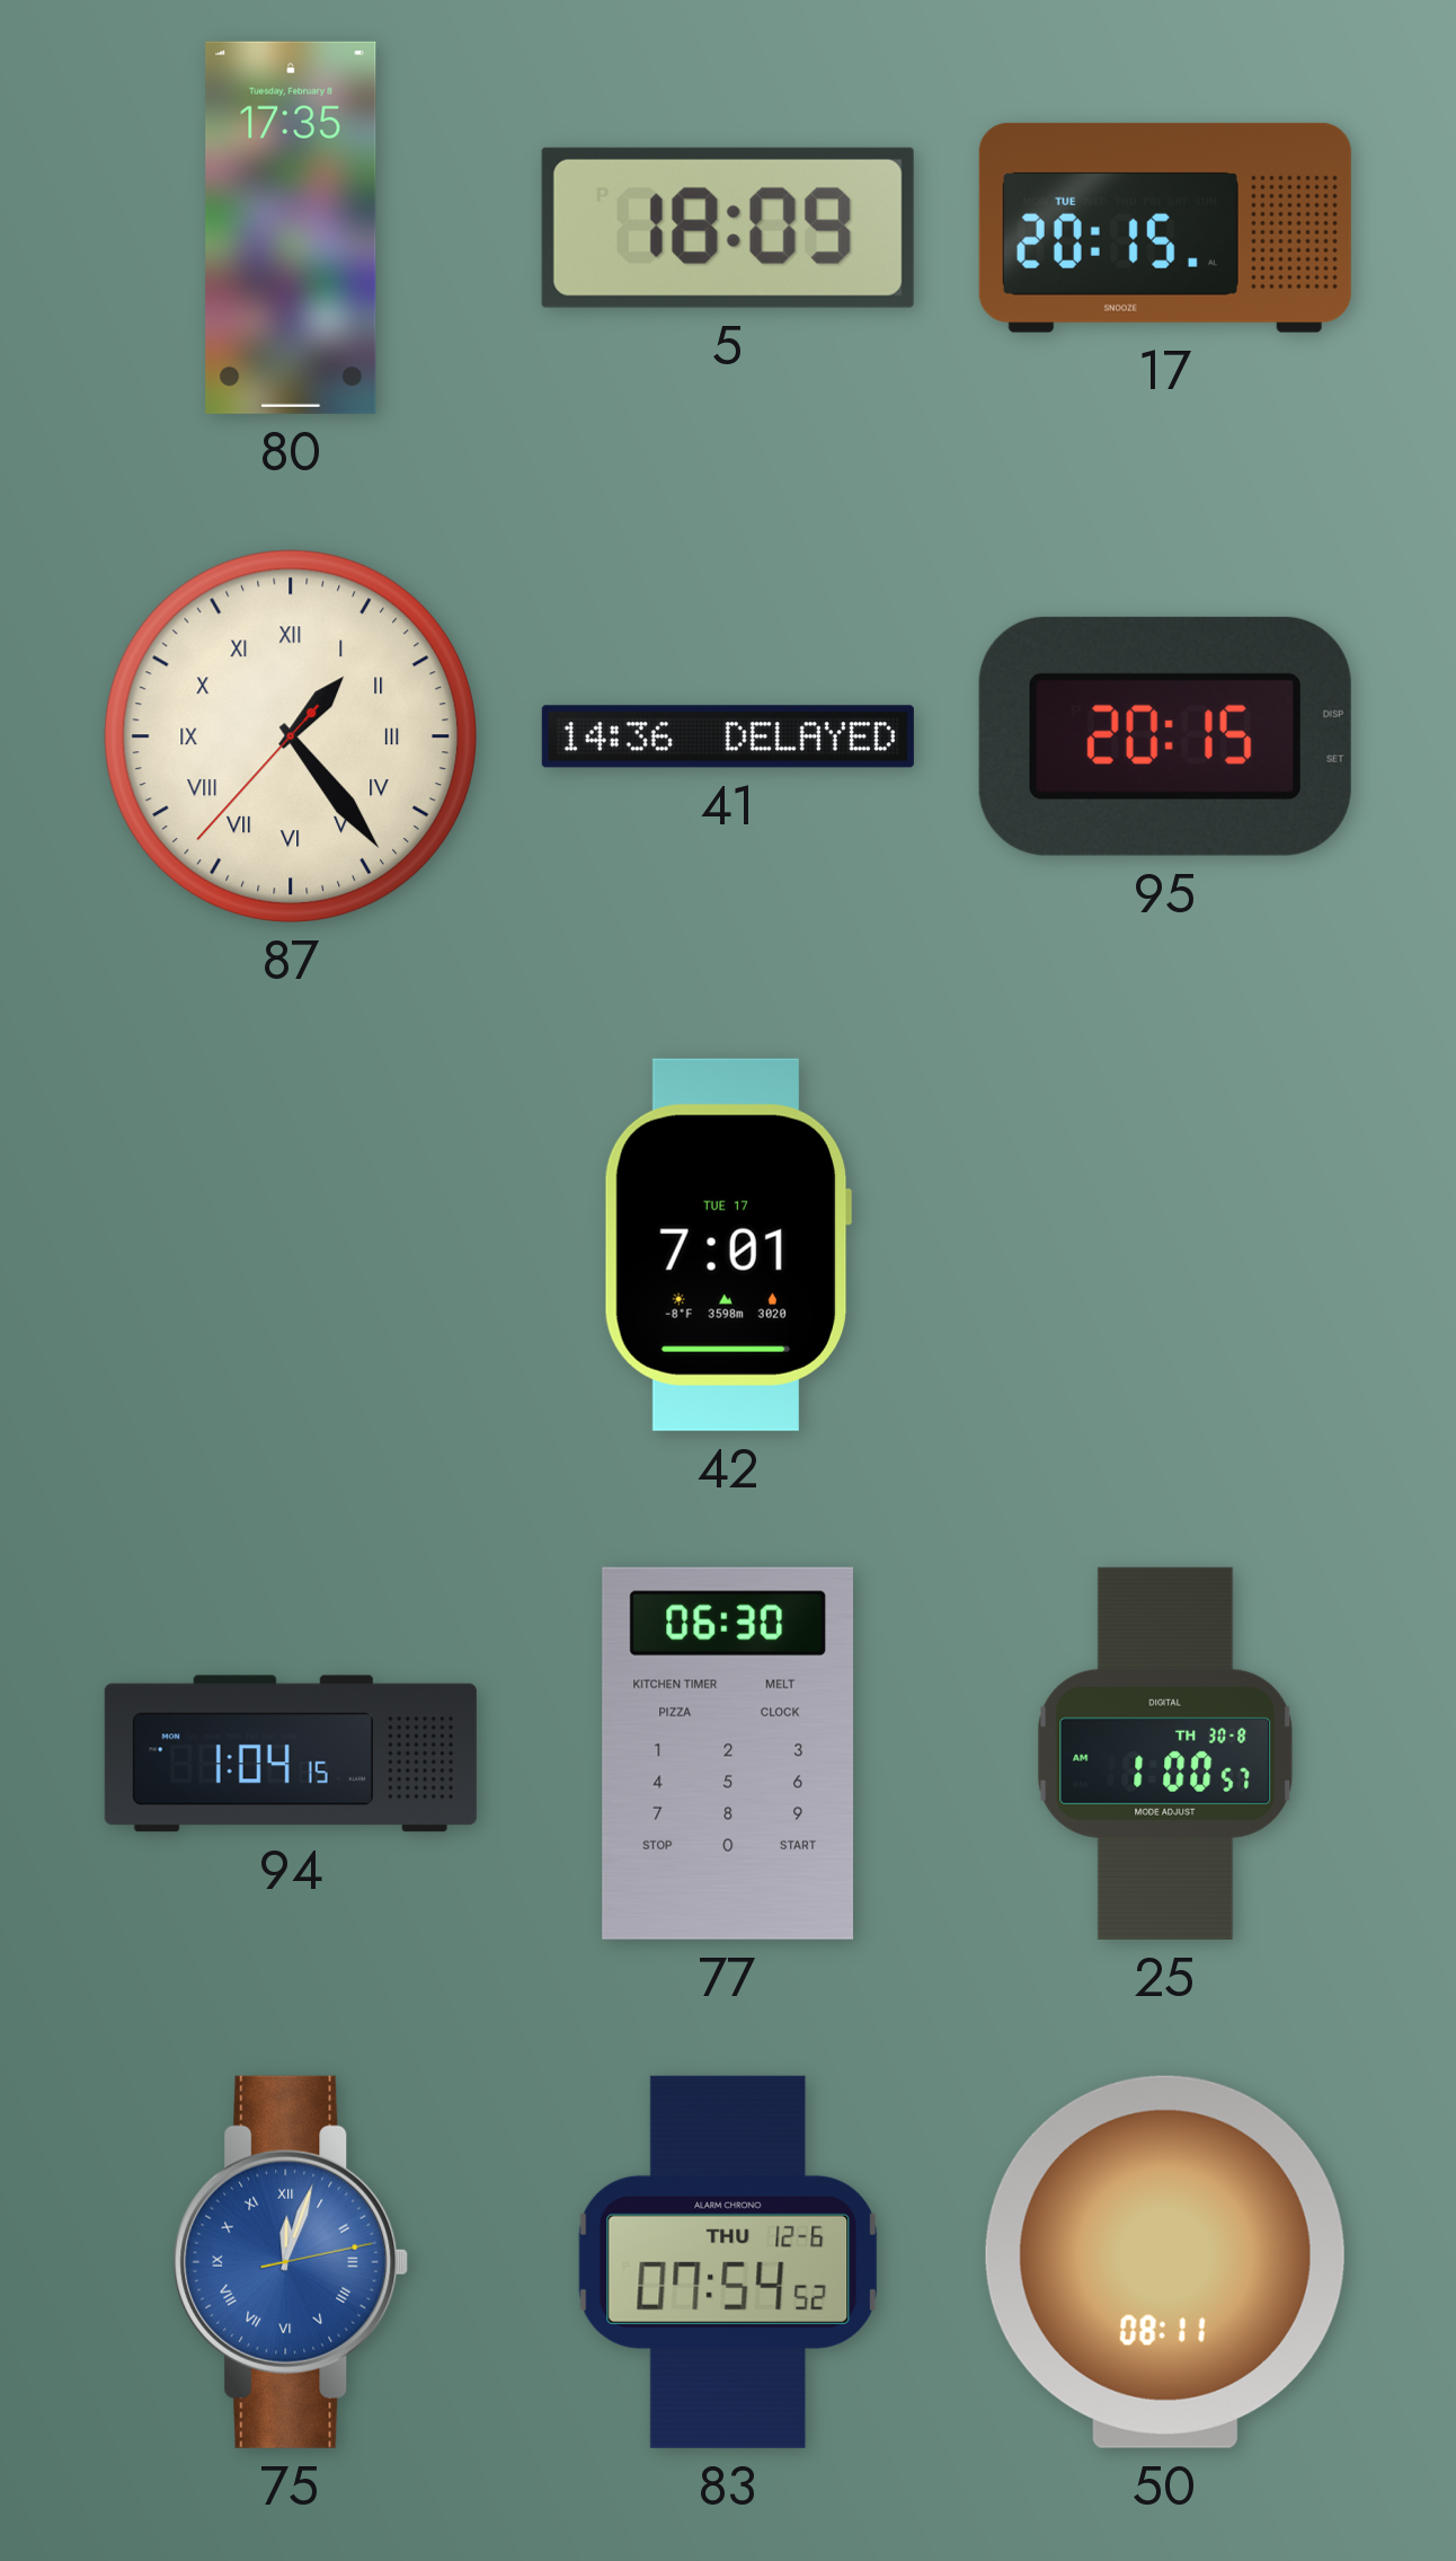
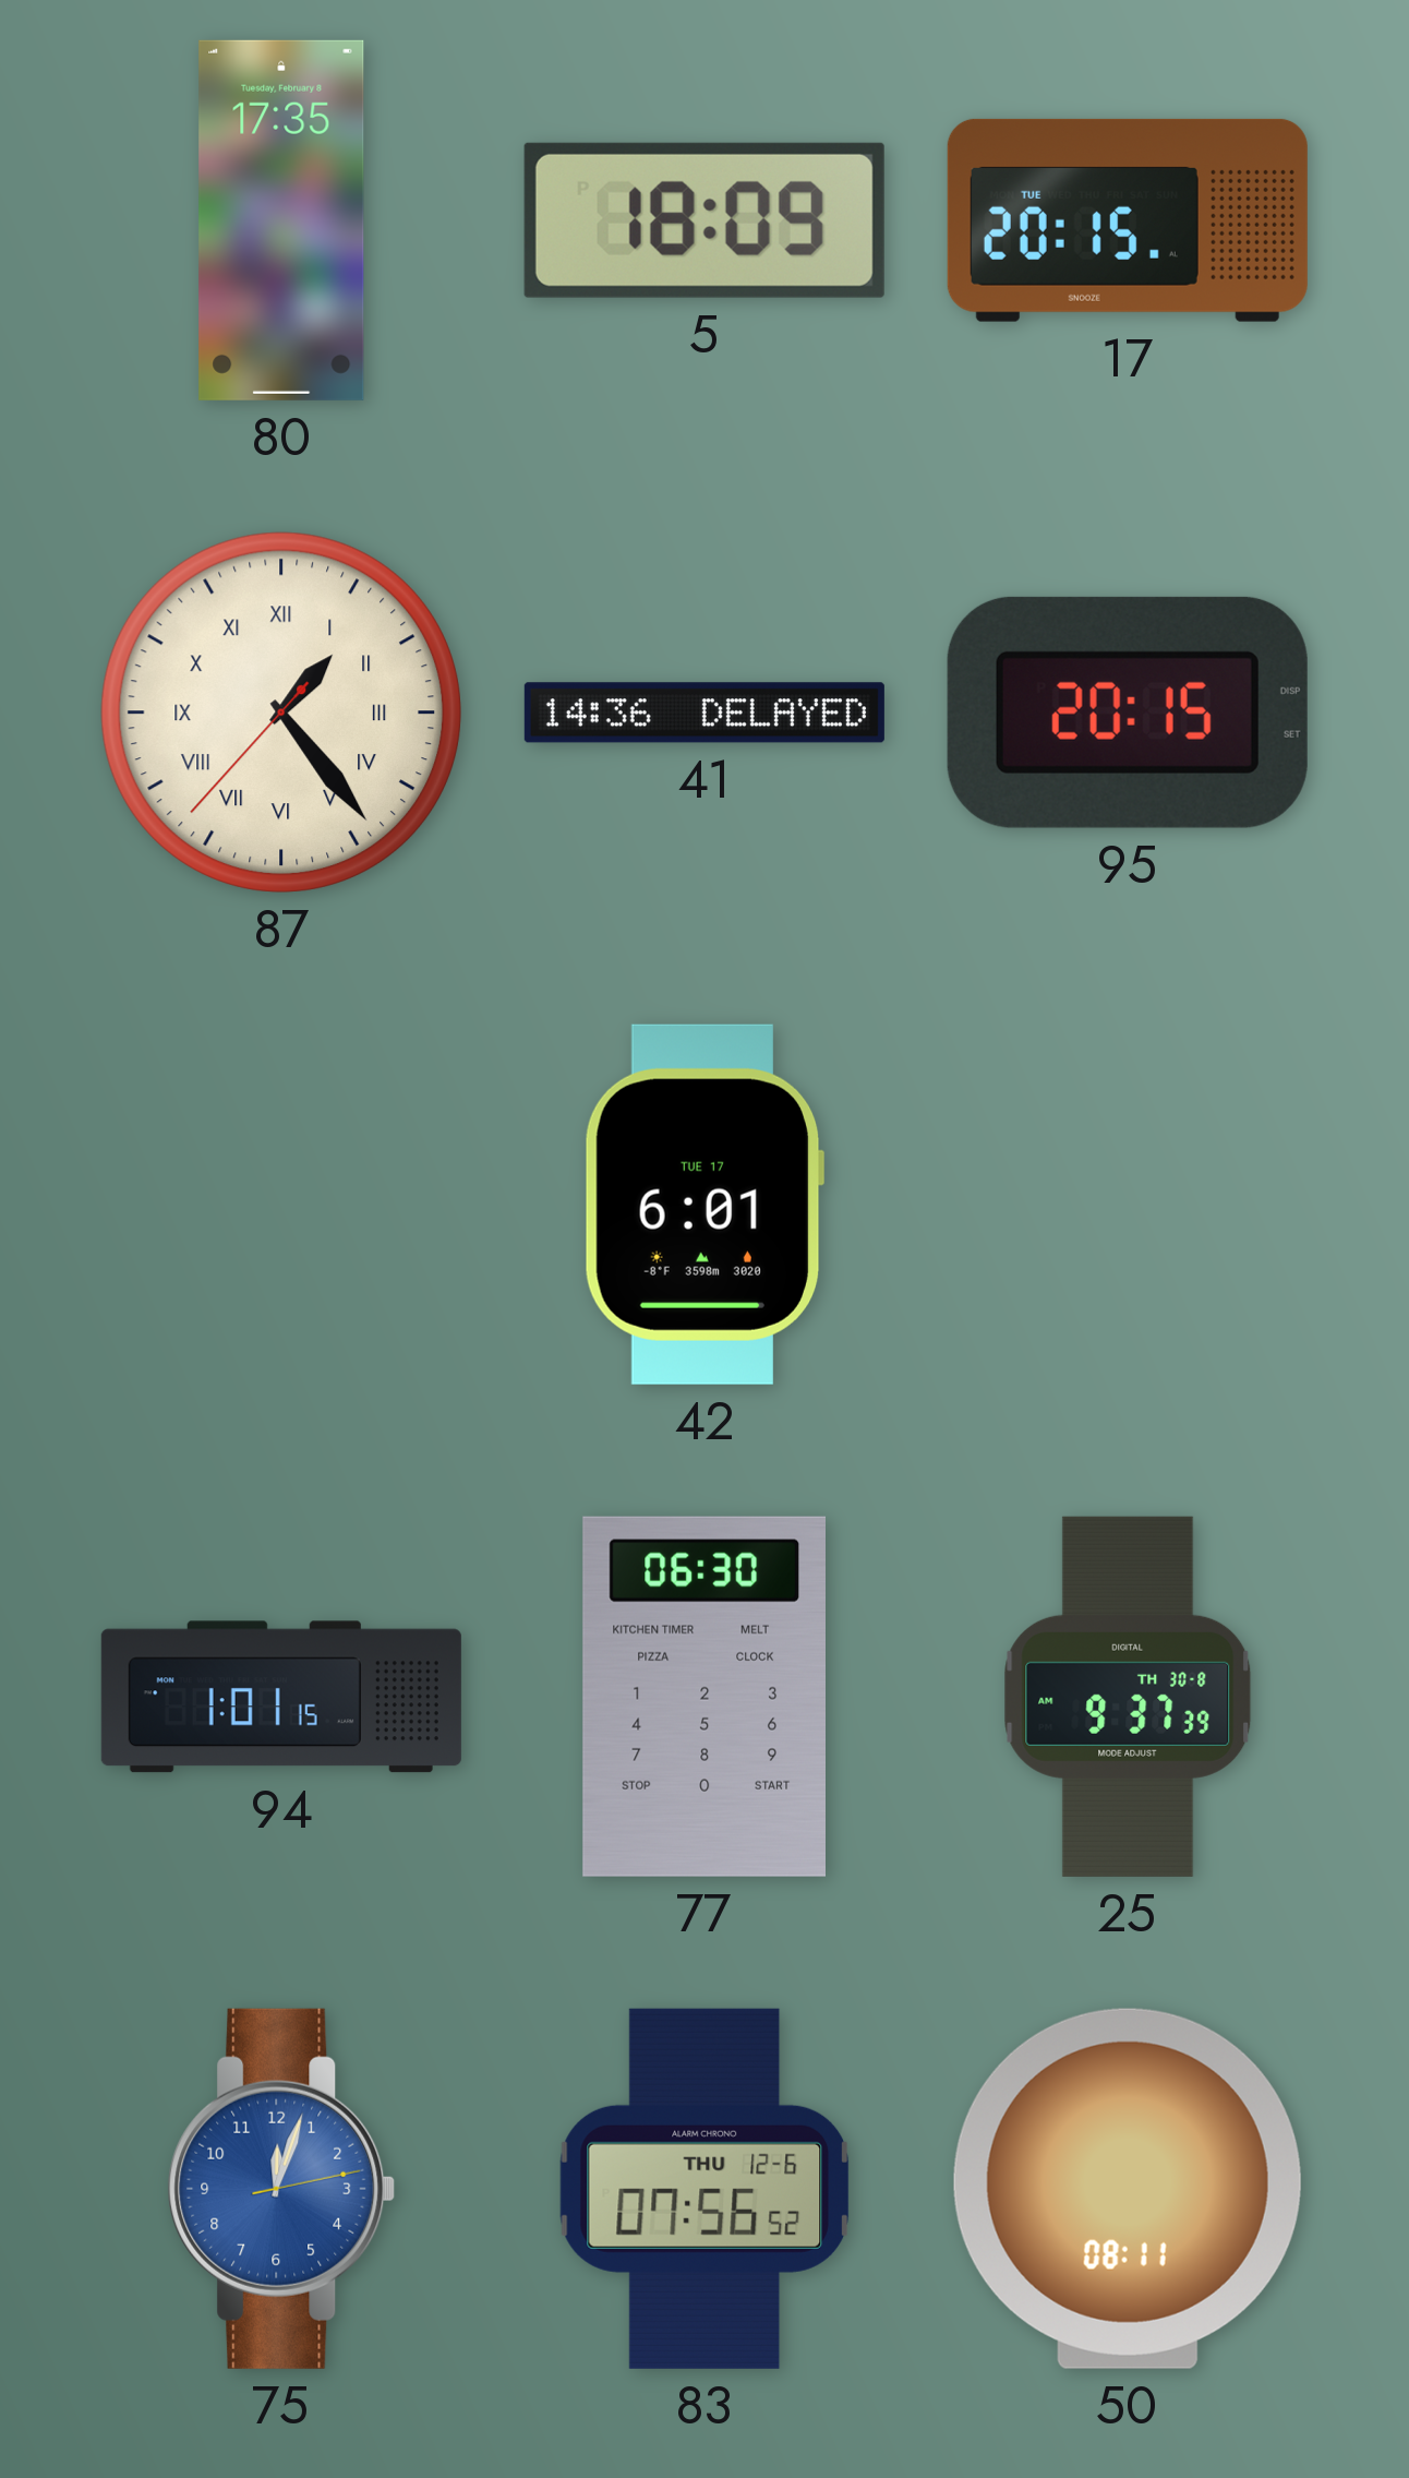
42: 7:01 -> 6:01
94: 1:04 -> 1:01
25: 1:00 -> 9:37
75 numerals: Roman -> Arabic
83: 07:54 -> 07:56
